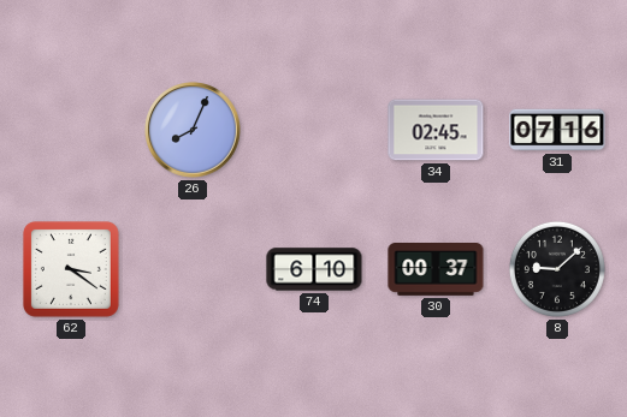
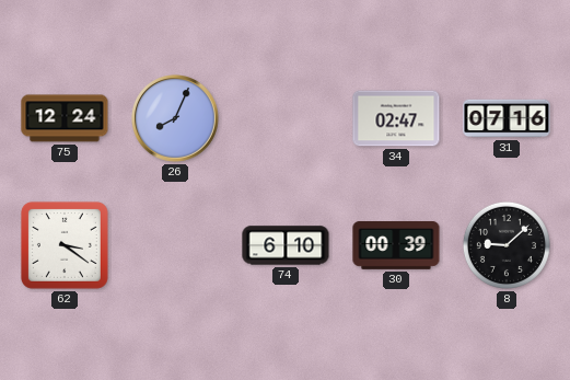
75: none -> 12:24
34: 02:45 -> 02:47
30: 00:37 -> 00:39
